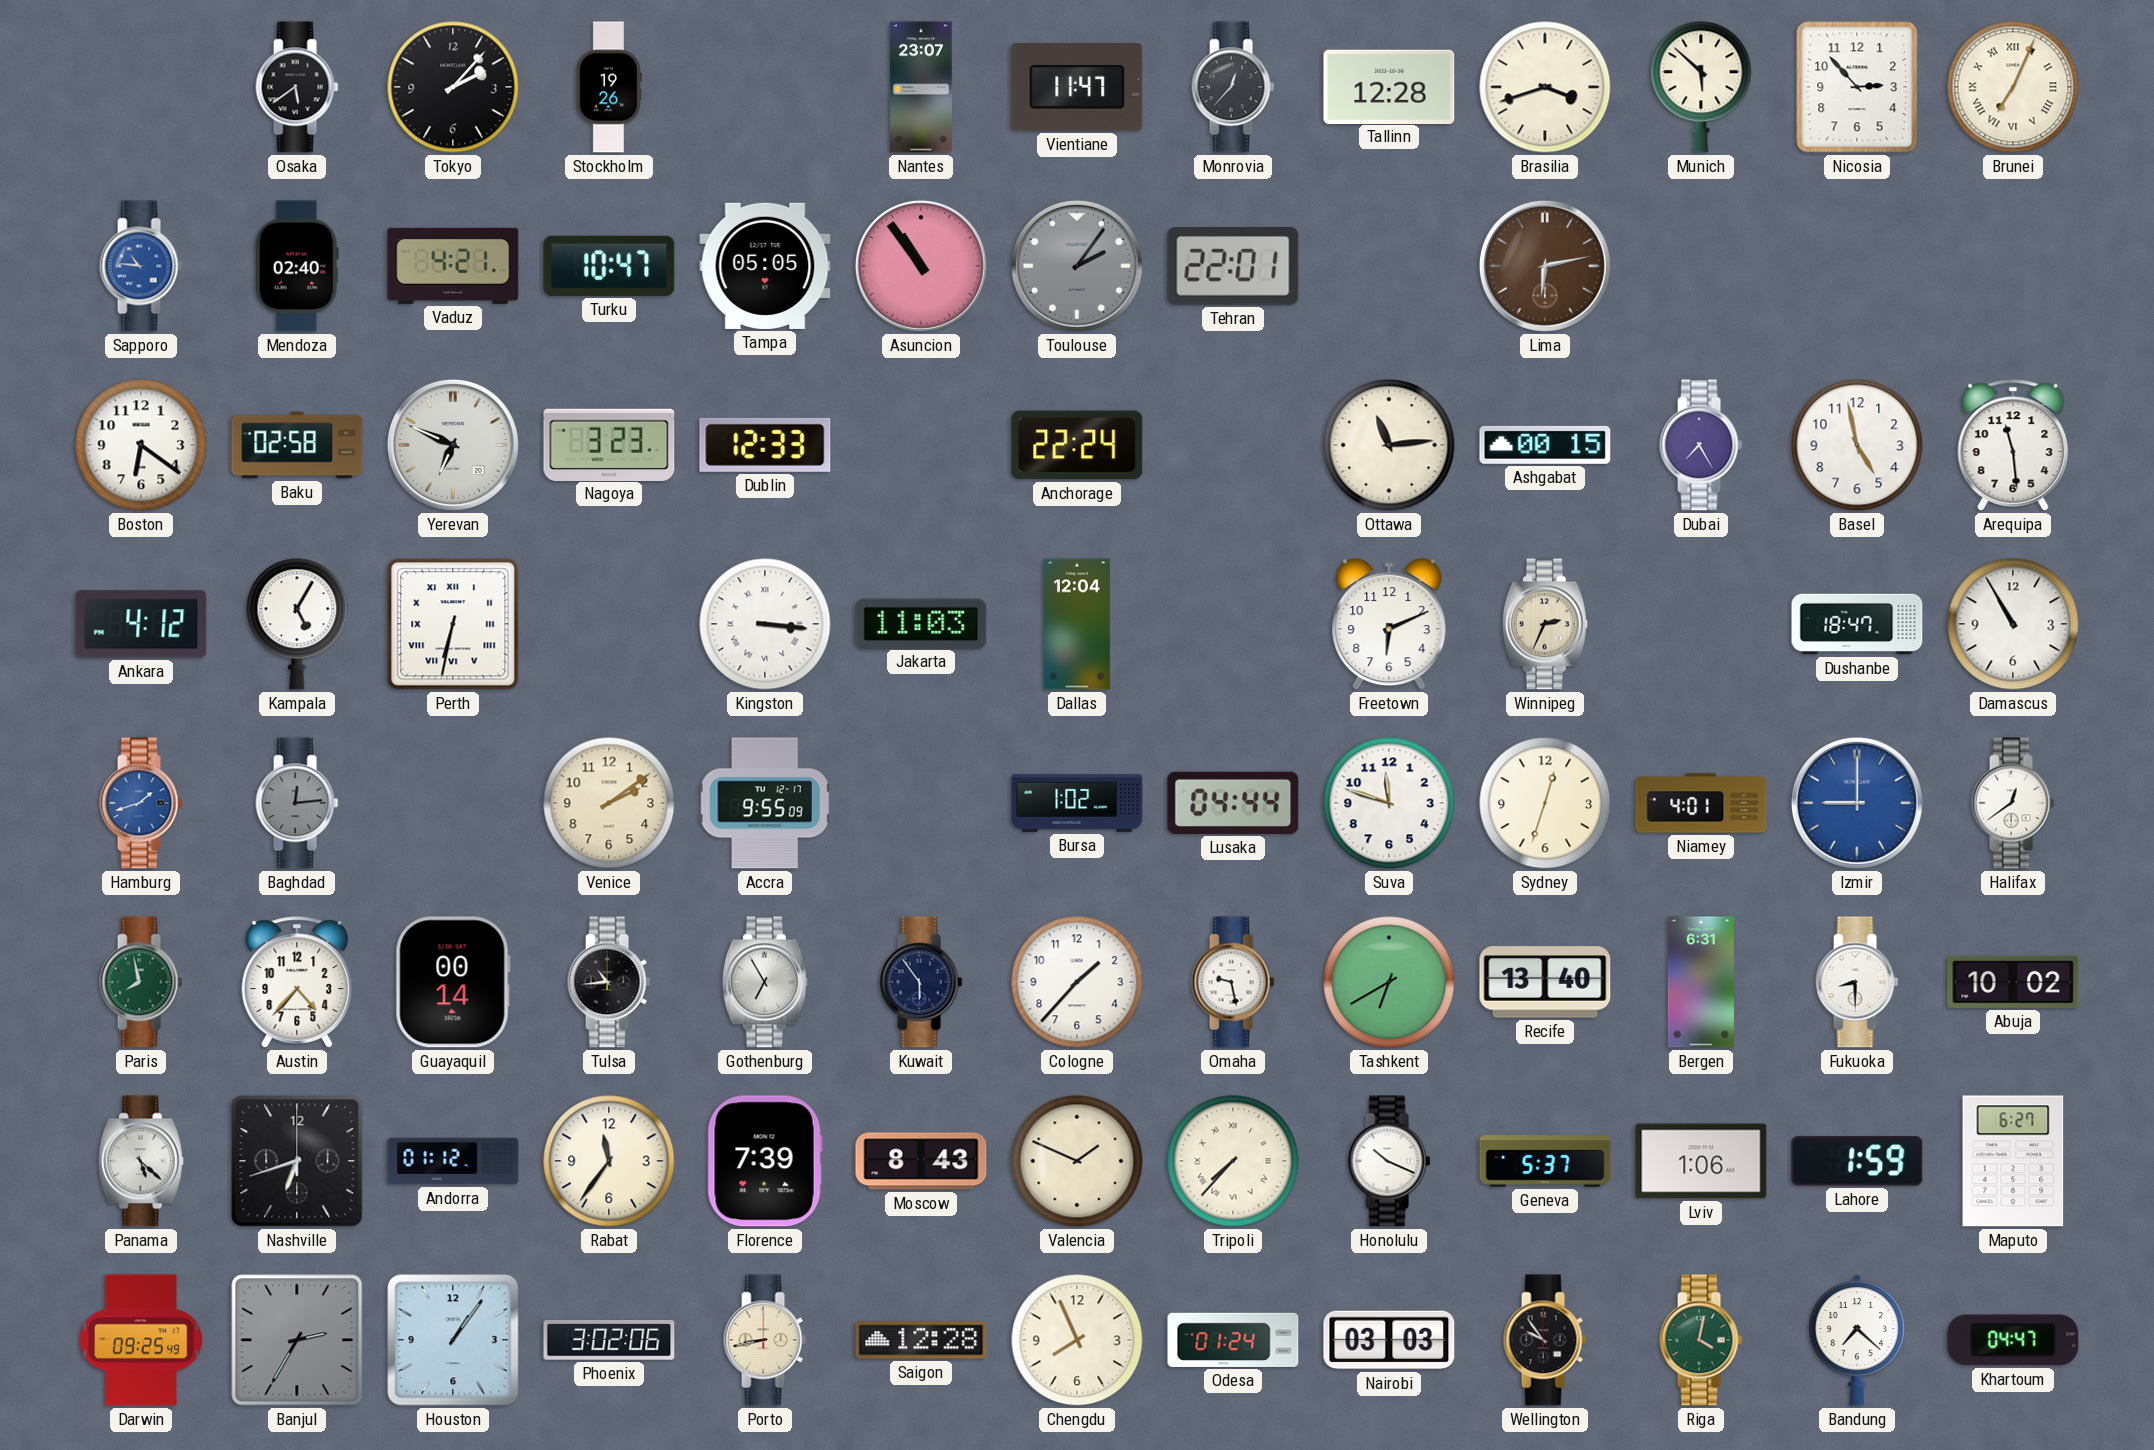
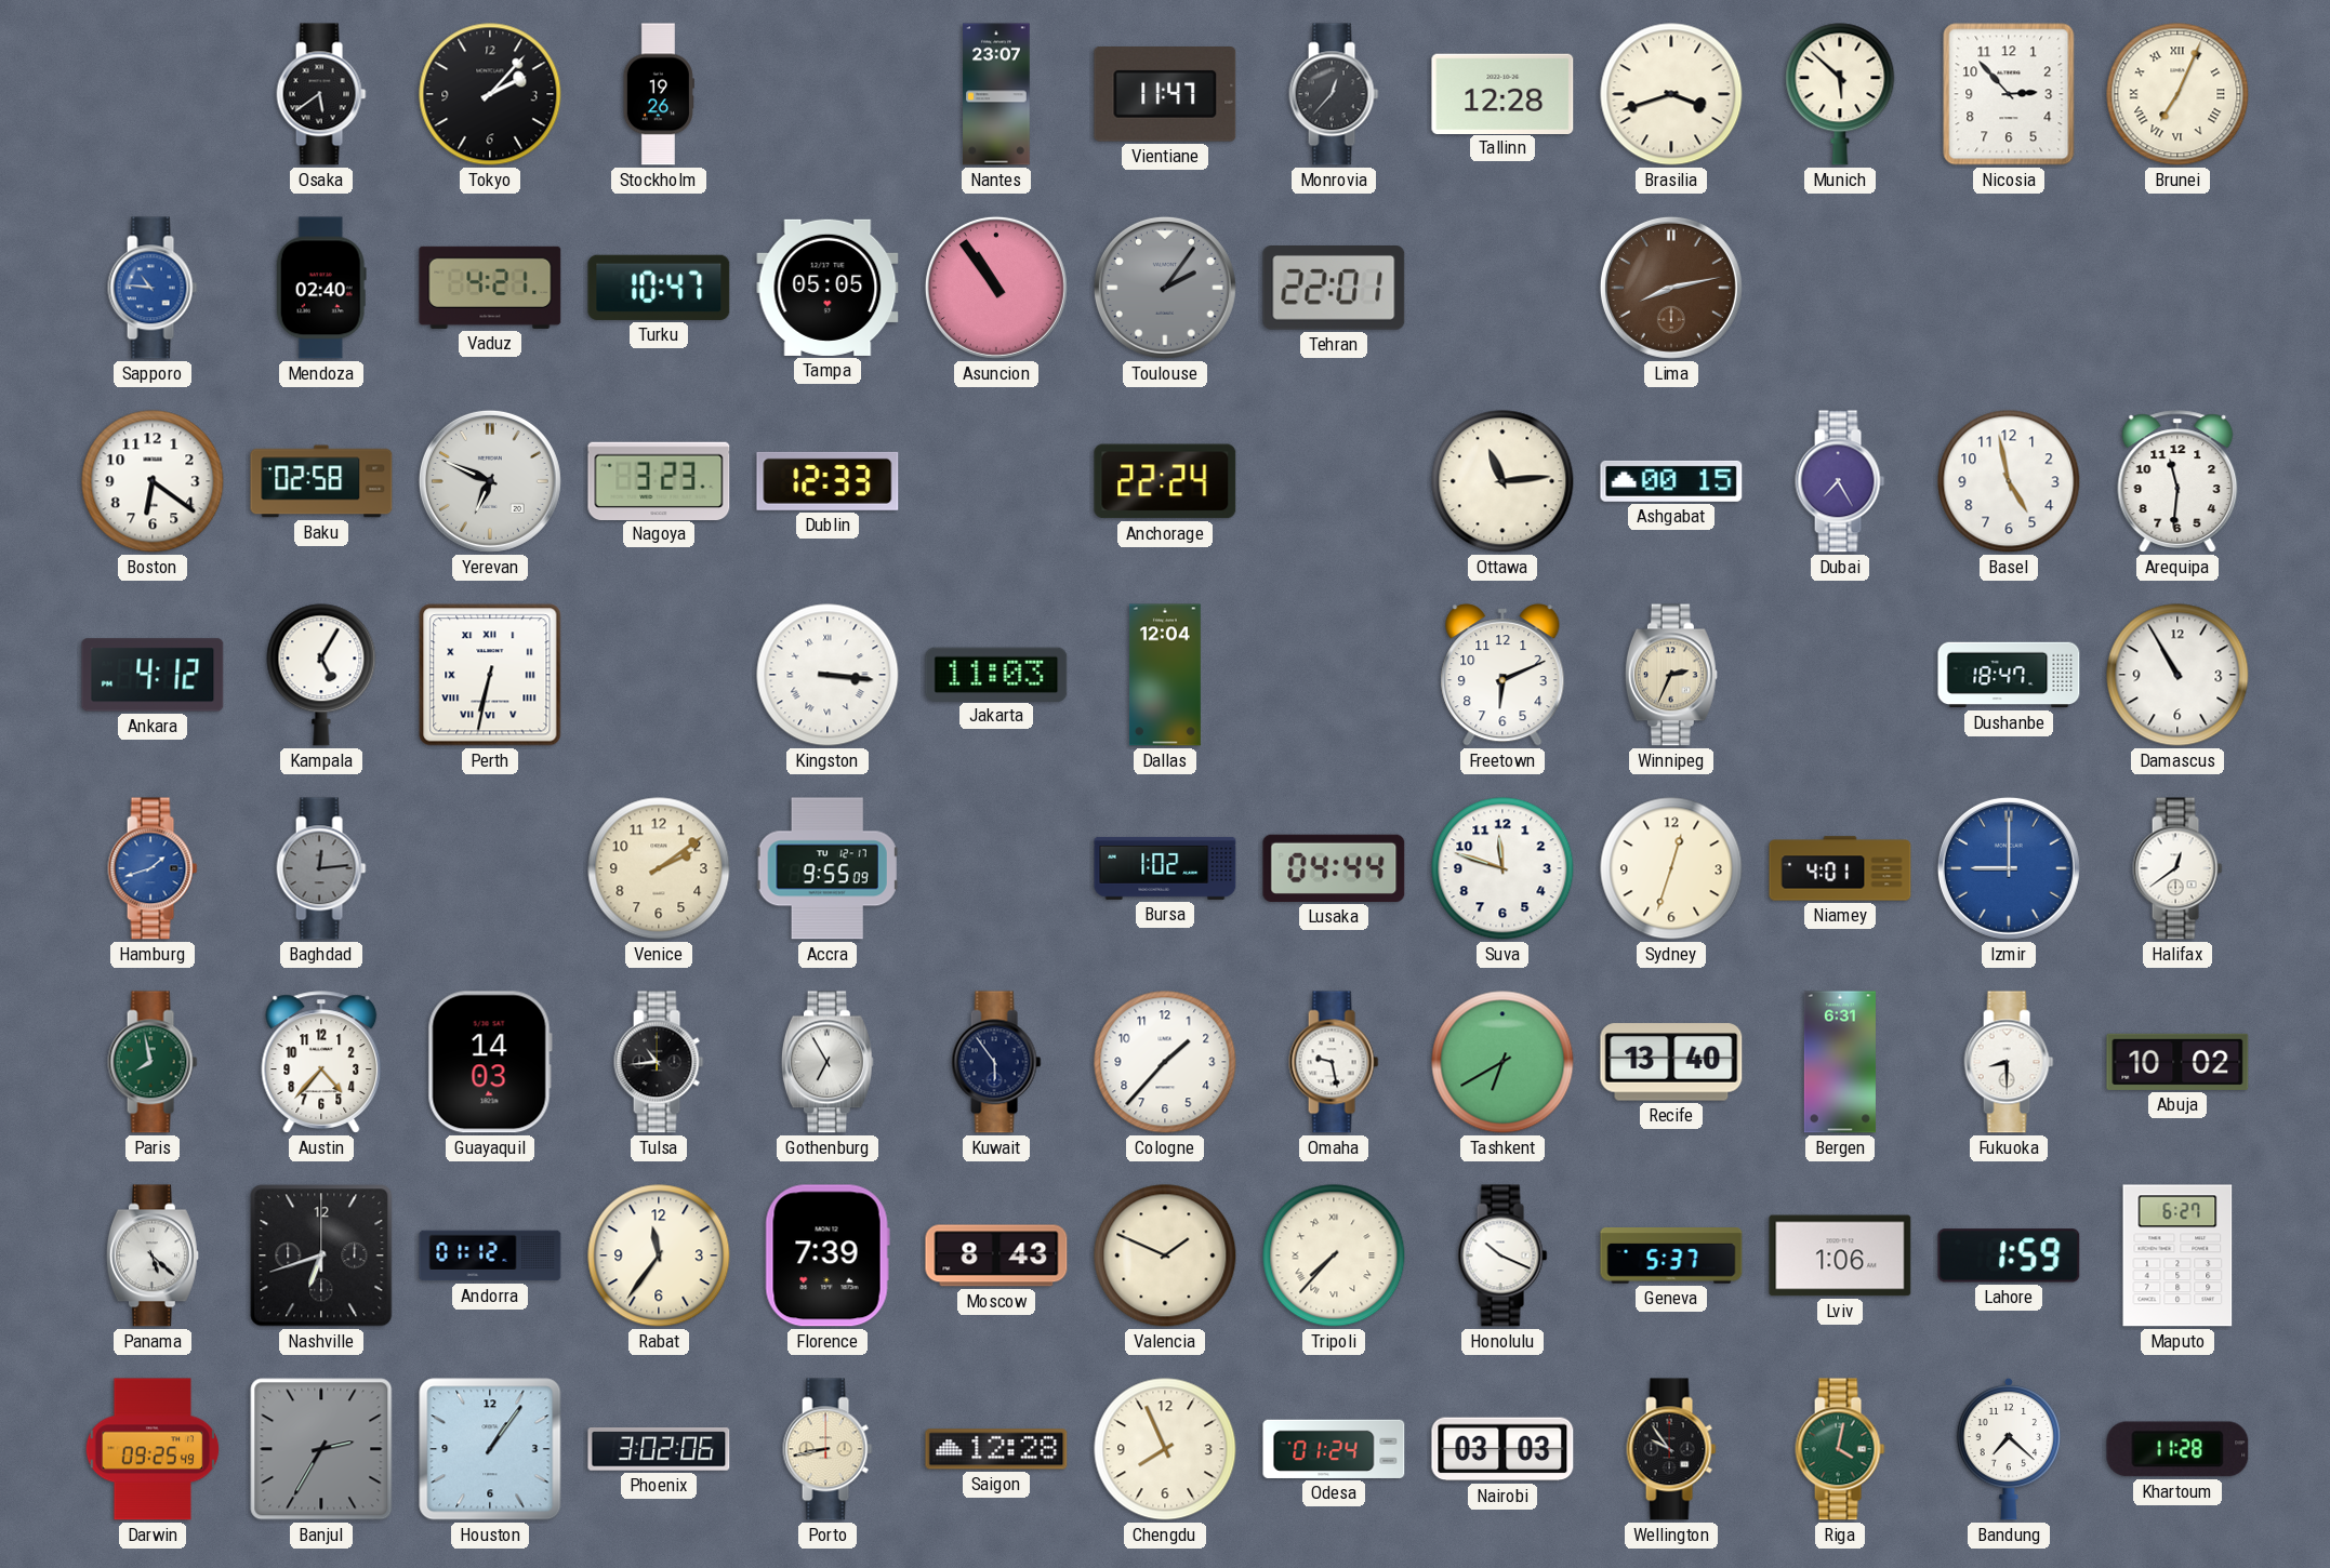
Lima: 6:13 -> 8:13
Arequipa: 11:29 -> 11:31
Guayaquil: 00:14 -> 14:03
Khartoum: 04:47 -> 11:28
